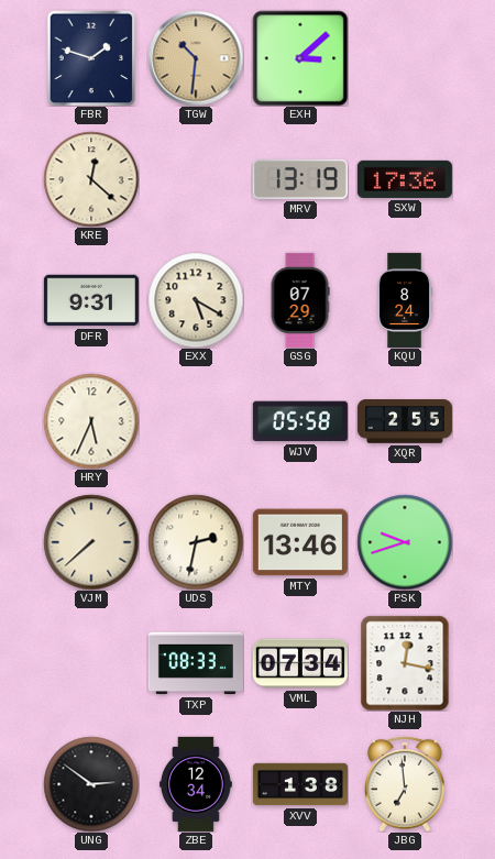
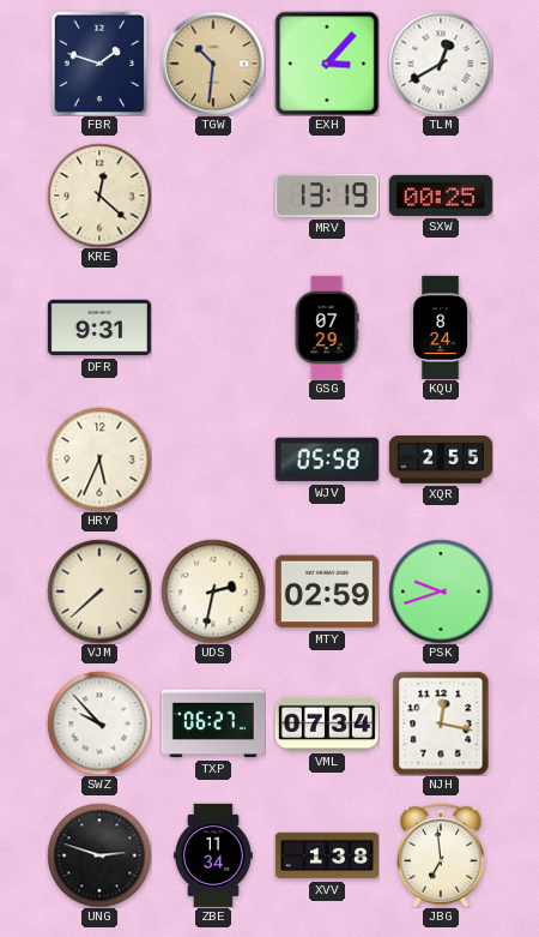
EXH: 3:08 -> 3:07
TLM: none -> 12:40
SXW: 17:36 -> 00:25
EXX: 5:20 -> none
MTY: 13:46 -> 02:59
SWZ: none -> 9:53
TXP: 08:33 -> 06:27
UNG: 2:51 -> 2:48
ZBE: 12:34 -> 11:34
